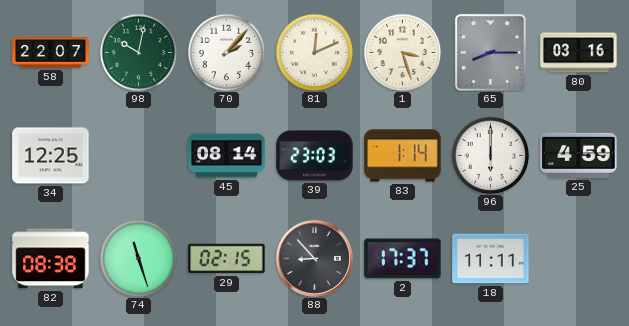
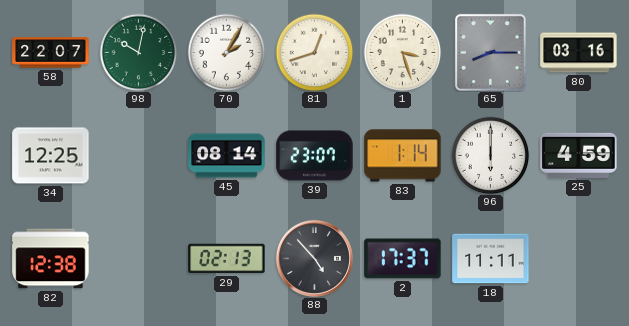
70: 2:07 -> 2:05
81: 12:11 -> 12:42
39: 23:03 -> 23:07
82: 08:38 -> 12:38
74: 11:27 -> none
29: 02:15 -> 02:13
88: 8:53 -> 4:53
